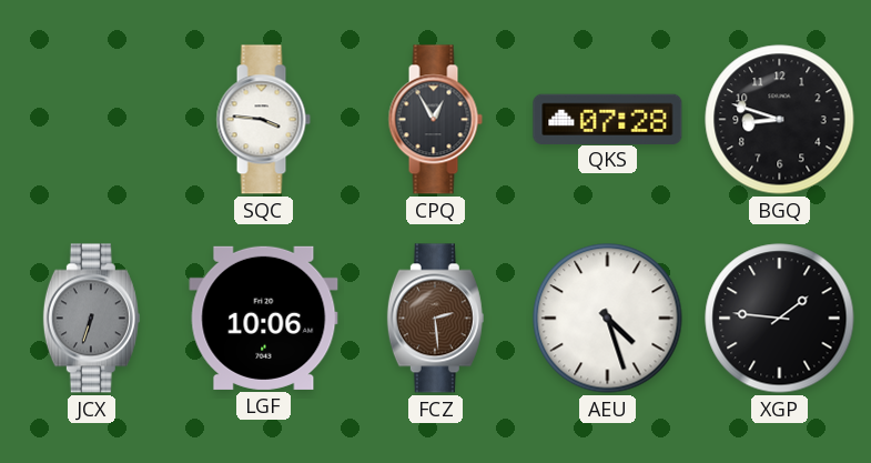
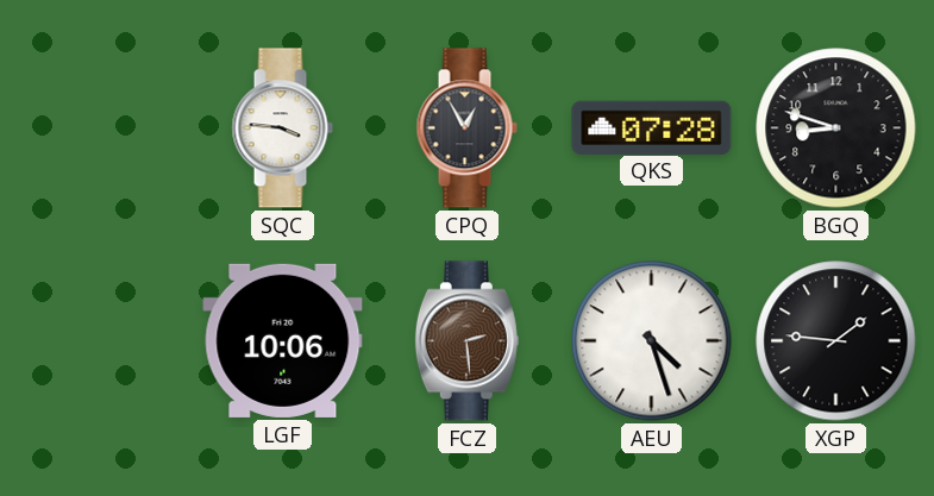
JCX: 6:33 -> none
